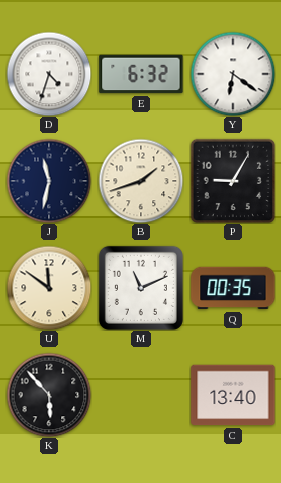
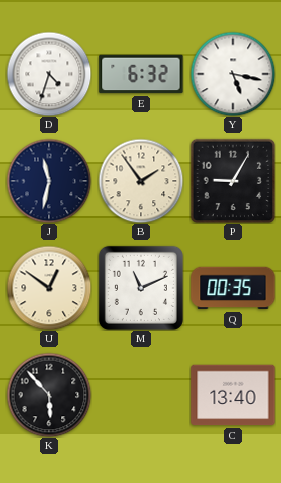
Y: 6:21 -> 5:17
B: 1:42 -> 1:54
U: 11:51 -> 12:51
